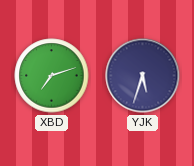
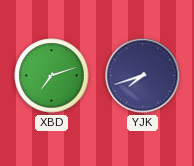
YJK: 5:33 -> 7:42
